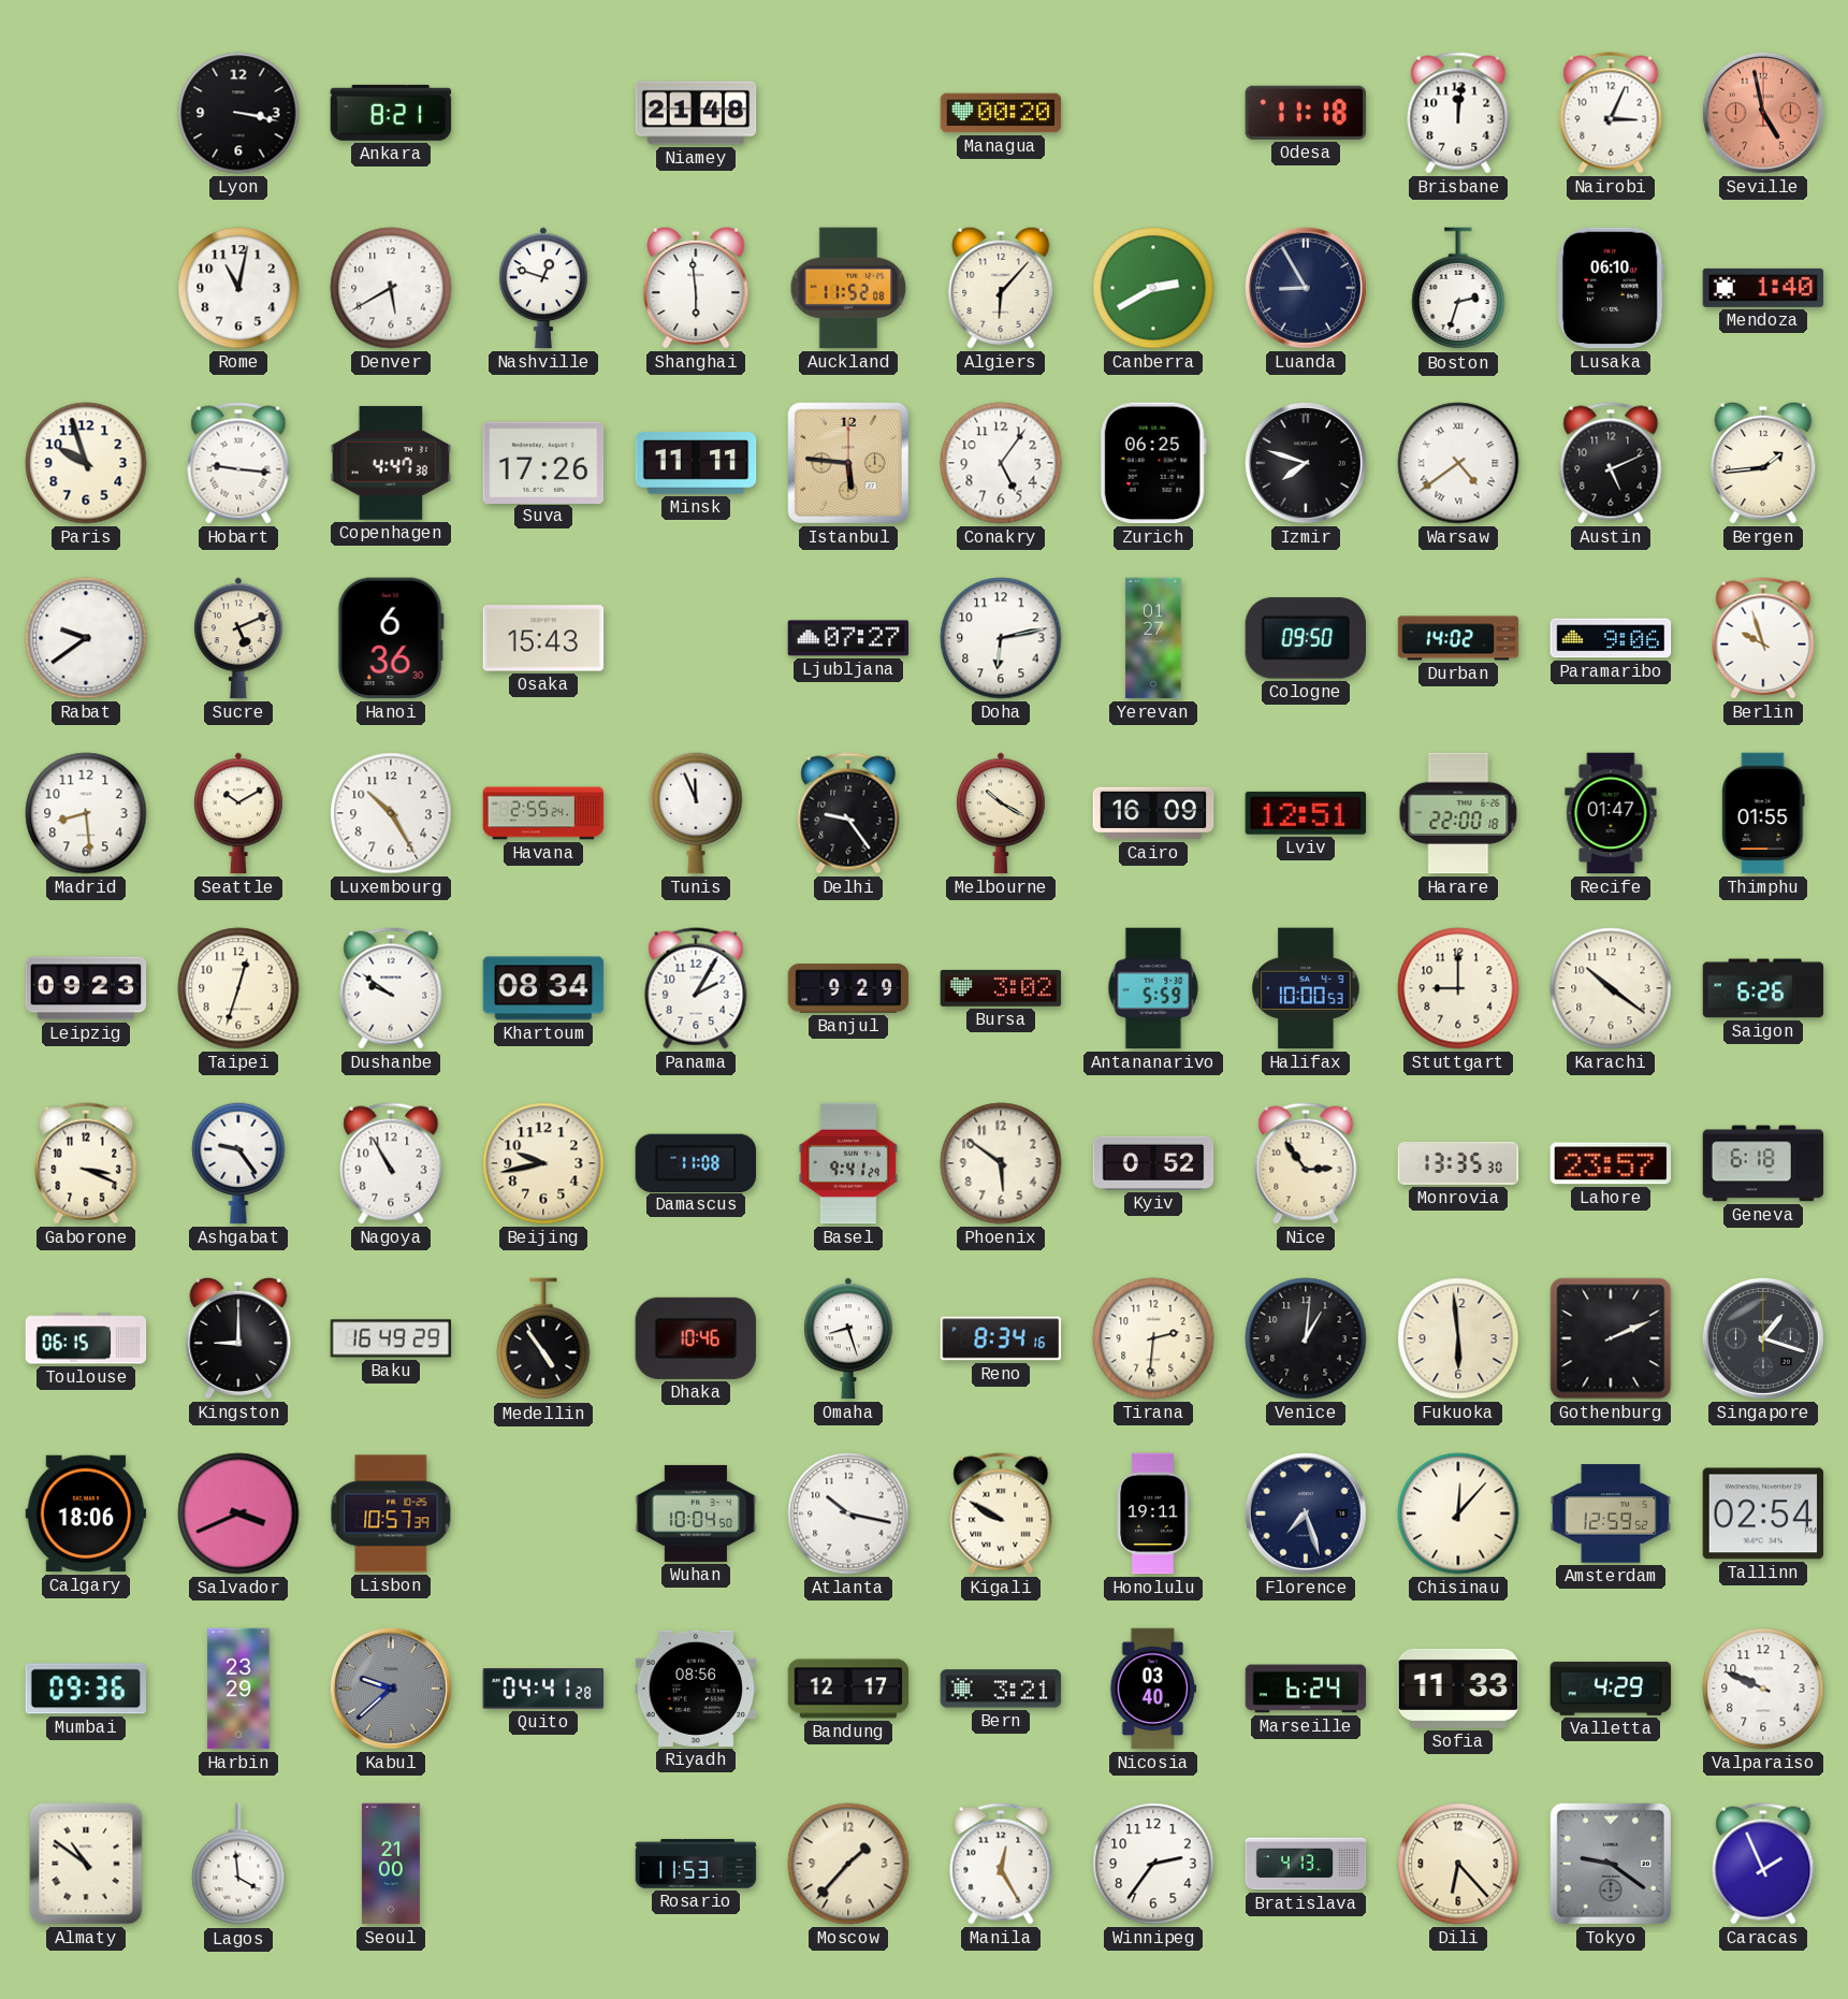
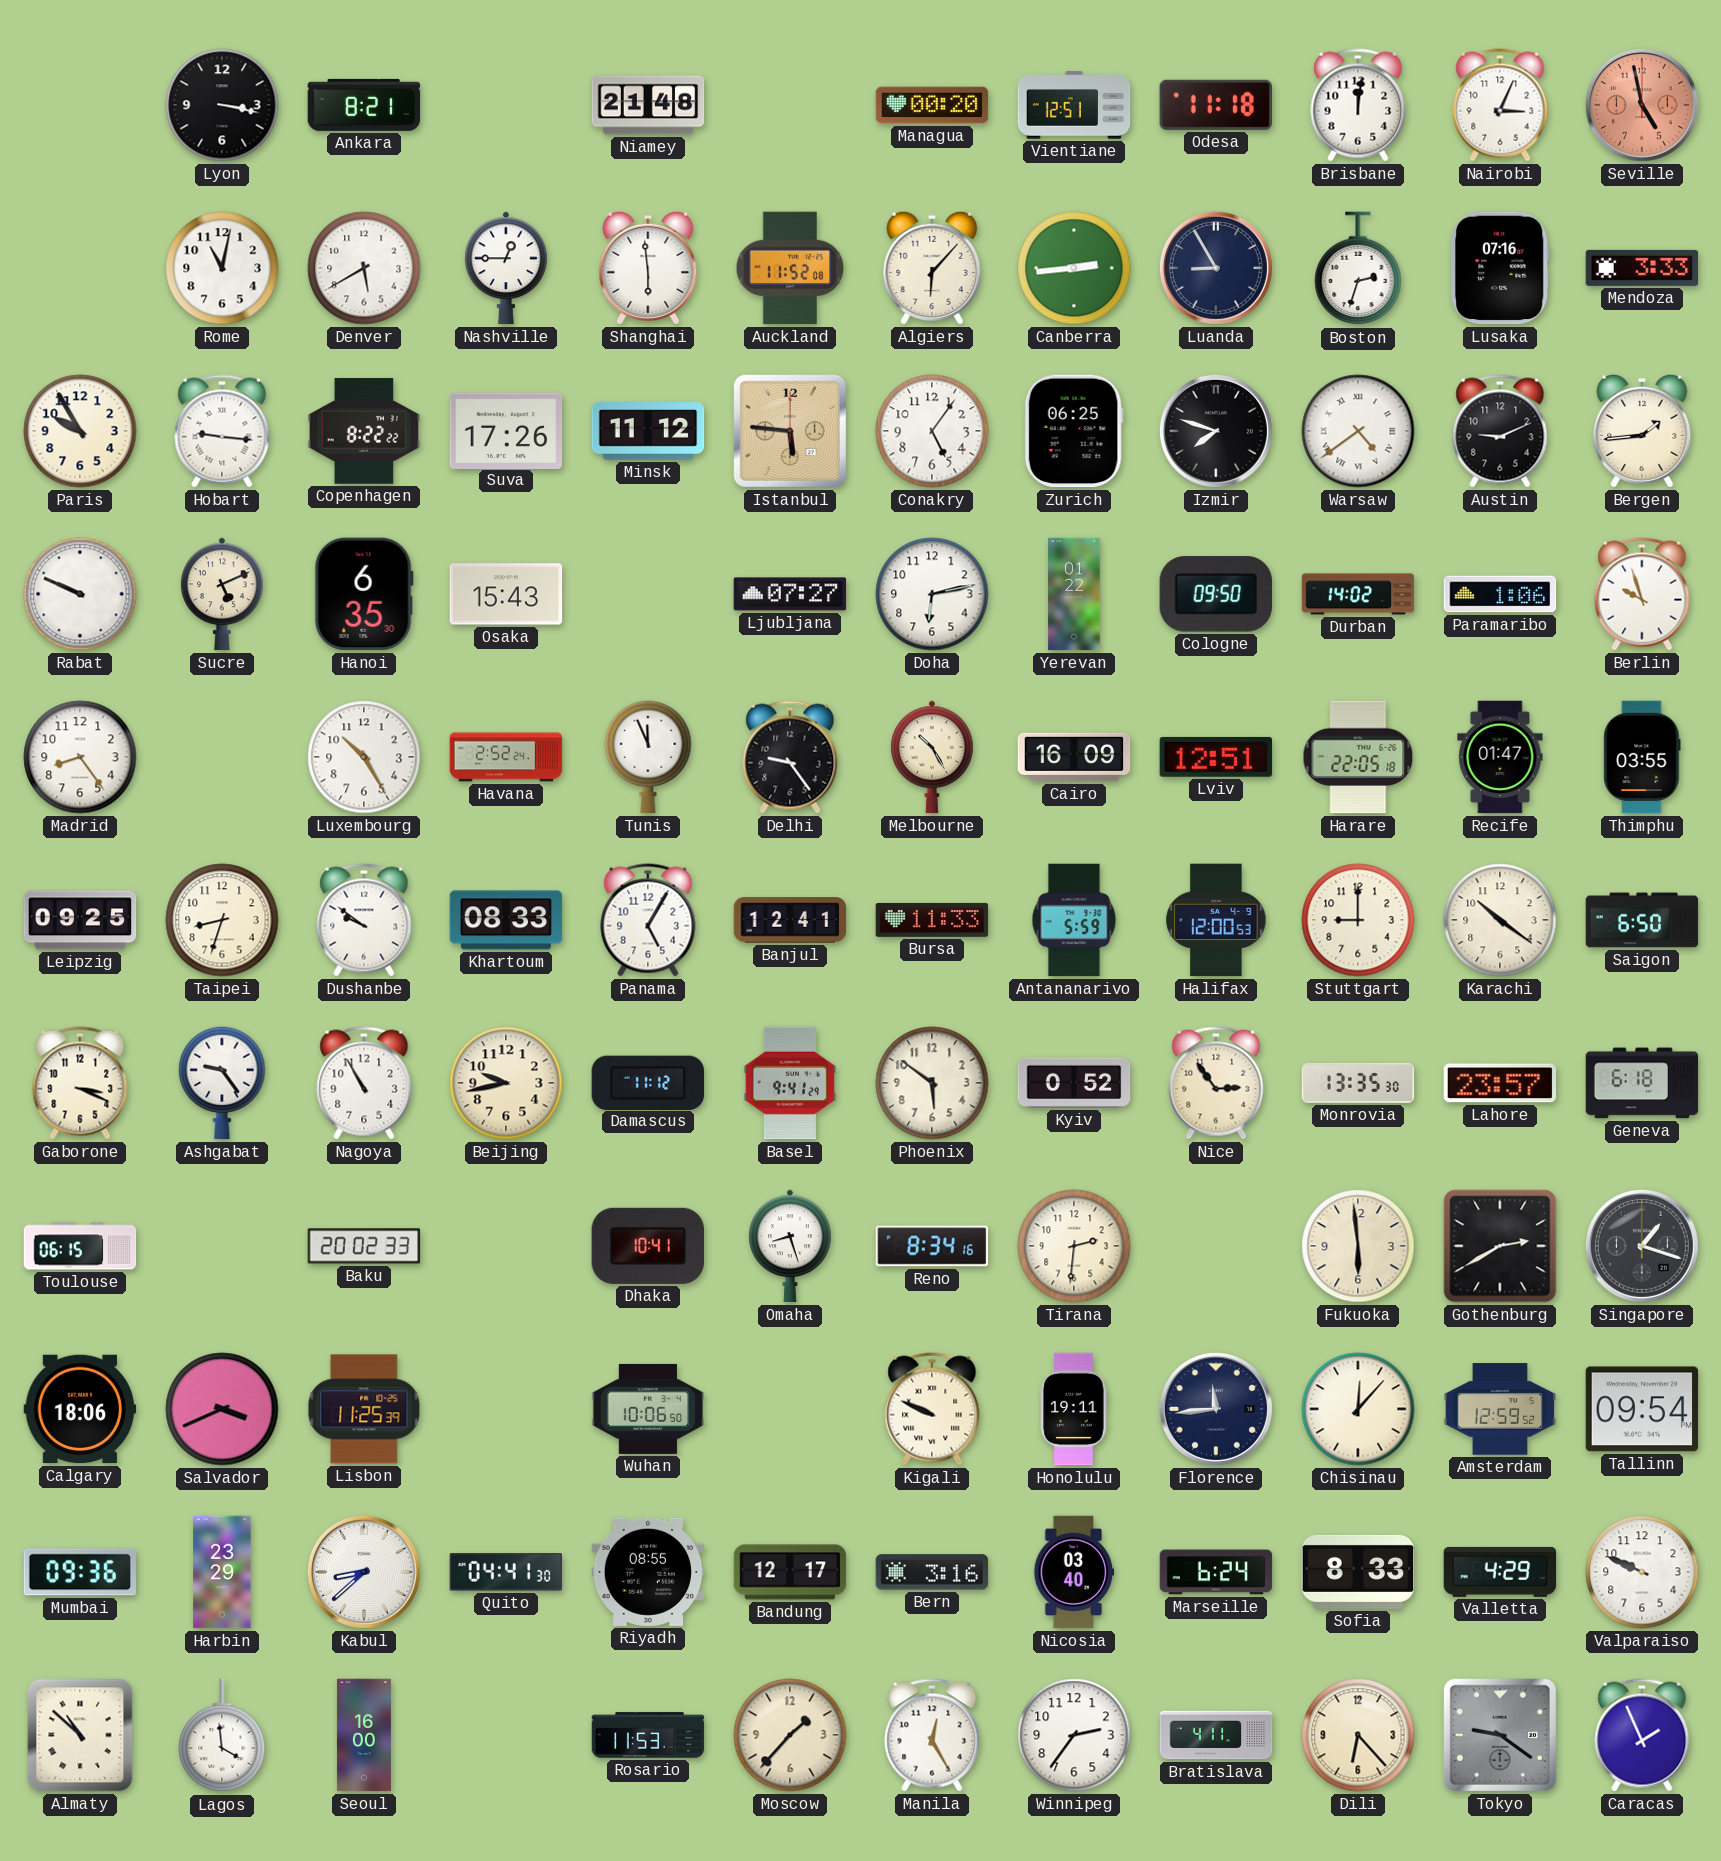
Vientiane: none -> 12:51
Nashville: 12:48 -> 12:45
Canberra: 2:40 -> 2:44
Lusaka: 06:10 -> 07:16
Mendoza: 1:40 -> 3:33
Paris: 9:57 -> 9:55
Copenhagen: 4:47 -> 8:22
Minsk: 11:11 -> 11:12
Austin: 5:11 -> 9:11
Rabat: 9:39 -> 9:49
Hanoi: 6:36 -> 6:35
Yerevan: 01:27 -> 01:22
Paramaribo: 9:06 -> 1:06
Madrid: 8:29 -> 8:24
Seattle: 10:10 -> none
Havana: 2:55 -> 2:52
Melbourne: 10:20 -> 10:25
Harare: 22:00 -> 22:05
Thimphu: 01:55 -> 03:55
Leipzig: 09:23 -> 09:25
Taipei: 12:33 -> 8:33
Khartoum: 08:34 -> 08:33
Panama: 2:05 -> 5:05
Banjul: 9:29 -> 12:41
Bursa: 3:02 -> 11:33
Halifax: 10:00 -> 12:00
Saigon: 6:26 -> 6:50
Damascus: 11:08 -> 11:12
Kingston: 9:00 -> none
Baku: 16:49 -> 20:02
Medellin: 4:54 -> none
Dhaka: 10:46 -> 10:41
Venice: 1:01 -> none
Gothenburg: 2:11 -> 2:40
Lisbon: 10:57 -> 11:25
Wuhan: 10:04 -> 10:06
Atlanta: 10:17 -> none
Kigali: 9:50 -> 9:49
Florence: 7:27 -> 11:44
Tallinn: 02:54 -> 09:54
Kabul: 9:38 -> 8:38
Kabul dial: grey -> white
Quito: 04:41:28 -> 04:41:30
Riyadh: 08:56 -> 08:55
Bern: 3:21 -> 3:16
Sofia: 11:33 -> 8:33
Almaty: 10:51 -> 10:52
Seoul: 21:00 -> 16:00
Bratislava: 4:13 -> 4:11
